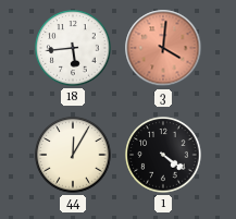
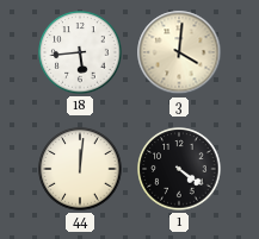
3 dial: salmon -> cream
44: 12:05 -> 12:01
